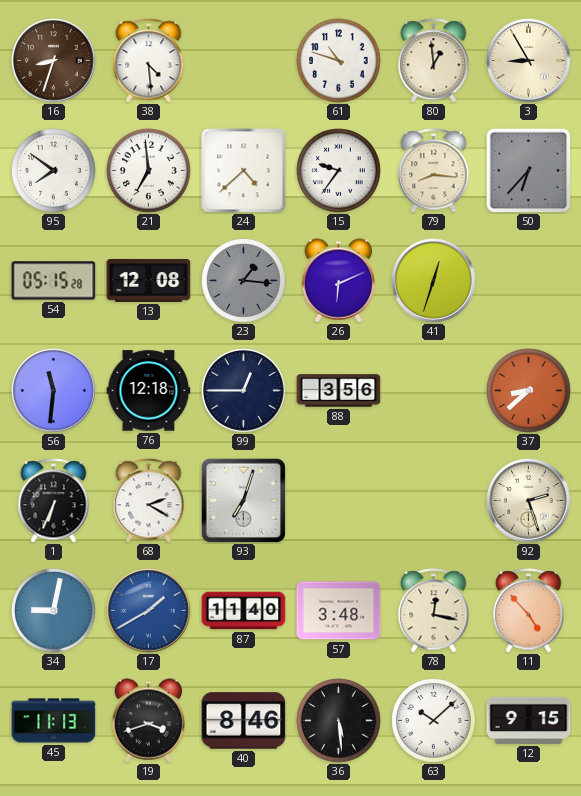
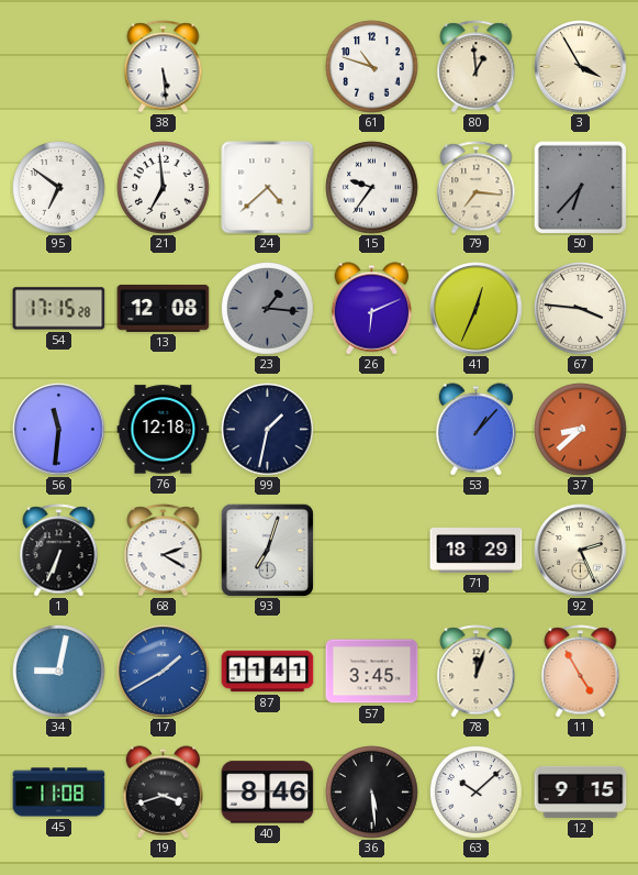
16: 8:33 -> none
38: 4:29 -> 5:29
3: 8:55 -> 3:55
95: 7:51 -> 6:51
79: 8:16 -> 7:16
54: 05:15 -> 17:15
41: 12:33 -> 12:34
67: none -> 3:46
99: 12:45 -> 1:32
88: 3:56 -> none
53: none -> 1:07
71: none -> 18:29
92: 2:27 -> 2:26
87: 11:40 -> 11:41
57: 3:48 -> 3:45
78: 12:17 -> 12:03
11: 4:53 -> 4:55
45: 11:13 -> 11:08
